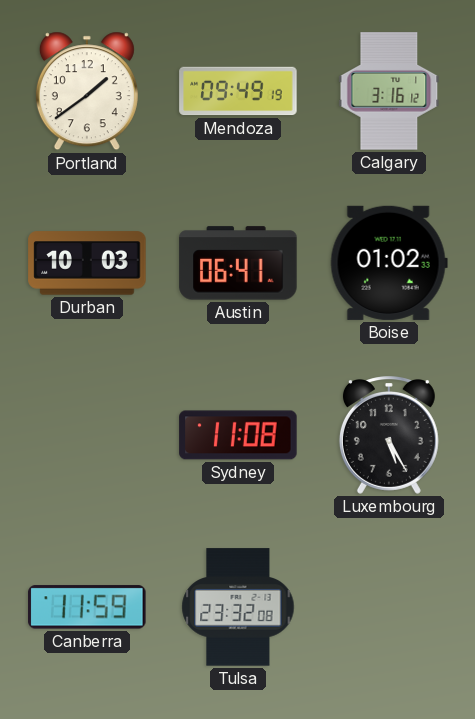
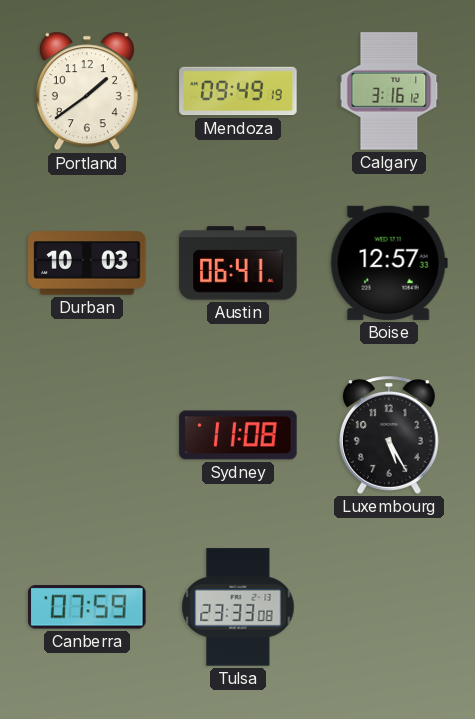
Boise: 01:02 -> 12:57
Canberra: 11:59 -> 07:59
Tulsa: 23:32 -> 23:33
